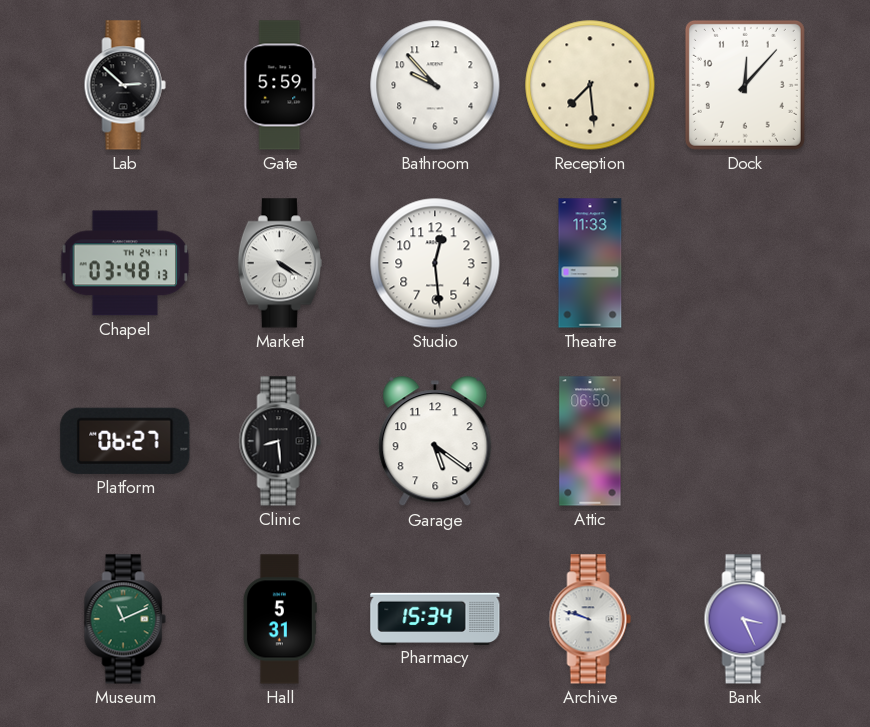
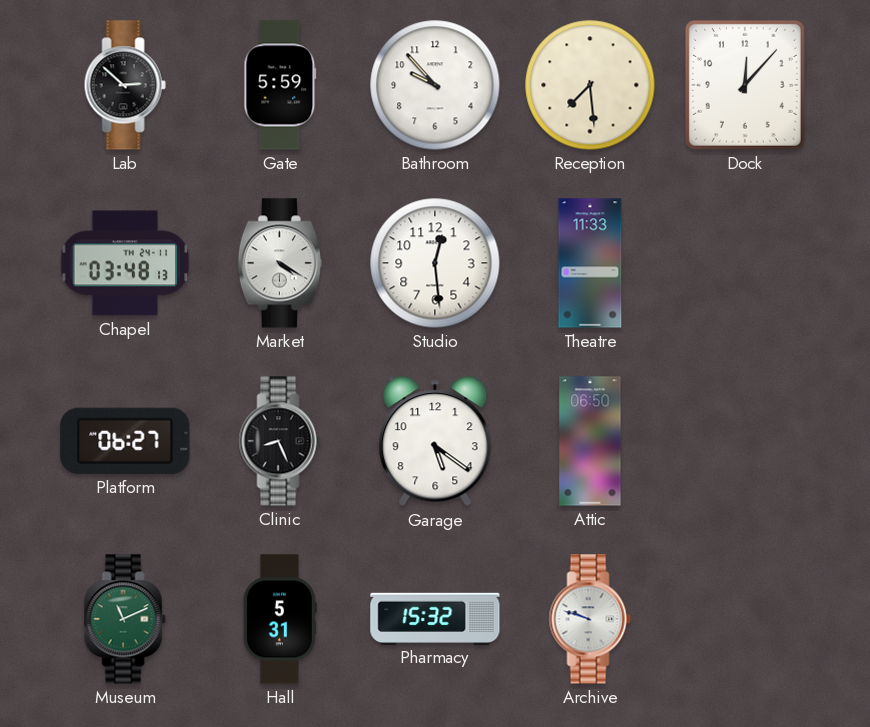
Clinic: 8:29 -> 8:26
Pharmacy: 15:34 -> 15:32
Bank: 3:26 -> none
